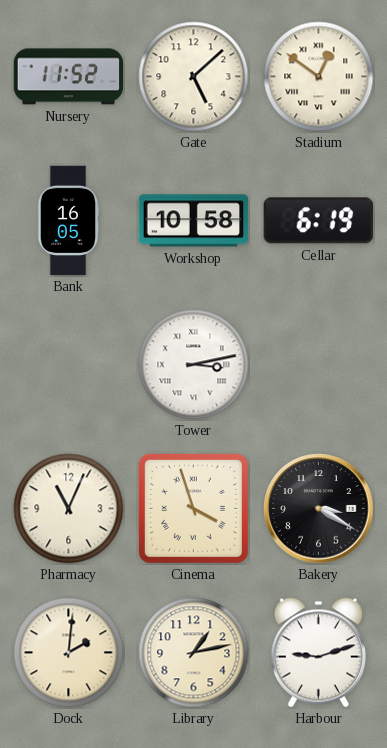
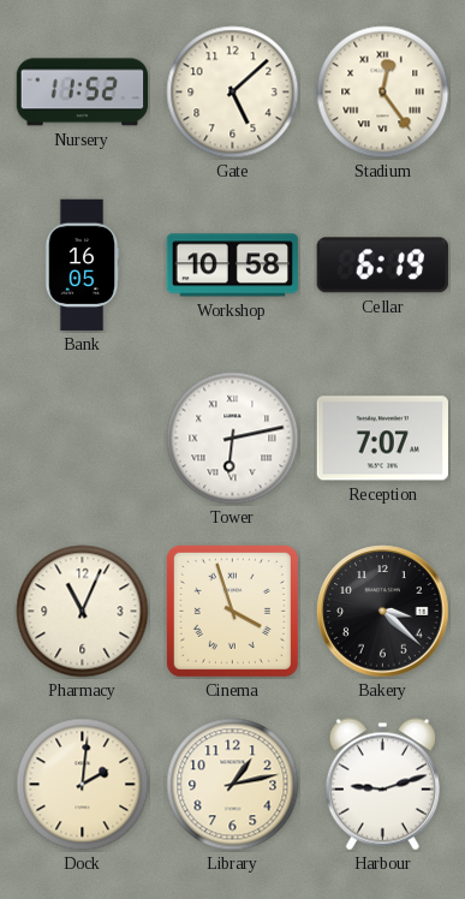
Stadium: 12:51 -> 12:24
Tower: 3:13 -> 6:13
Reception: none -> 7:07
Bakery: 3:20 -> 3:22
